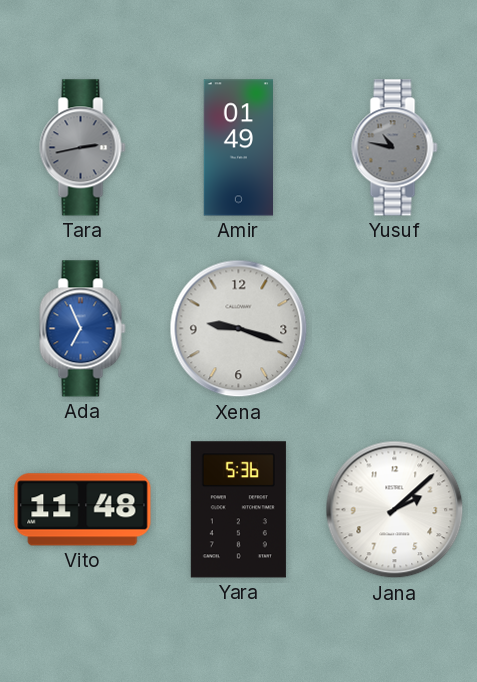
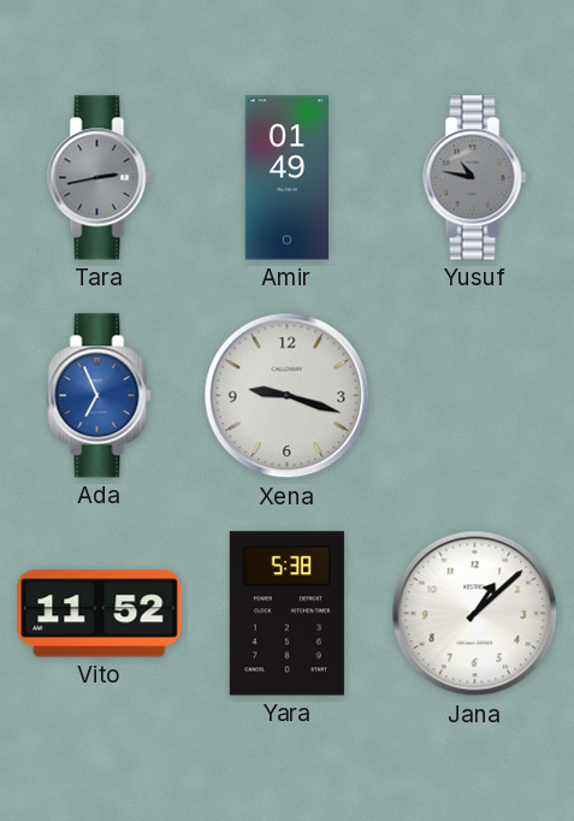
Vito: 11:48 -> 11:52
Yara: 5:36 -> 5:38
Jana: 2:08 -> 1:08
